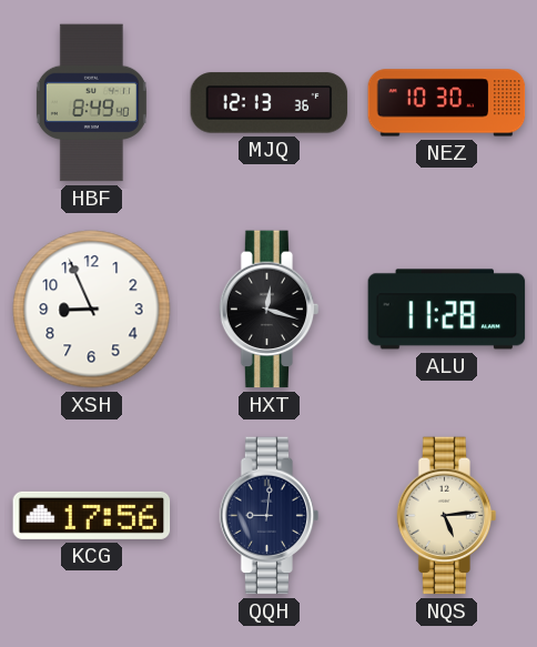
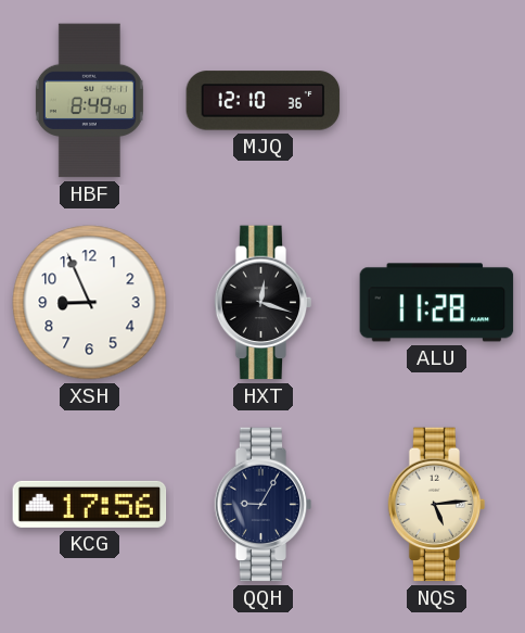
MJQ: 12:13 -> 12:10
NEZ: 10:30 -> none
QQH: 9:01 -> 9:05
